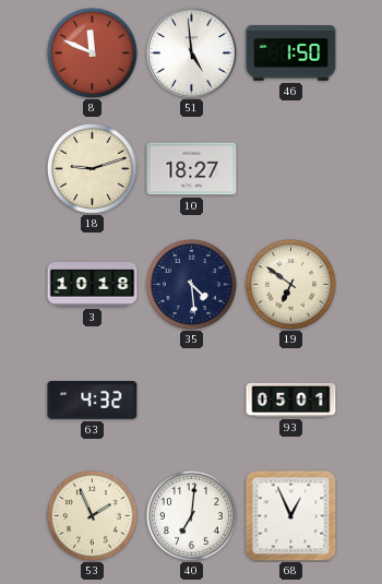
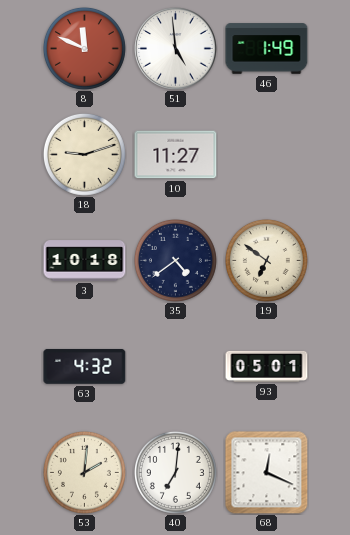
46: 1:50 -> 1:49
10: 18:27 -> 11:27
35: 4:29 -> 4:39
53: 1:56 -> 2:01
68: 12:56 -> 12:19
